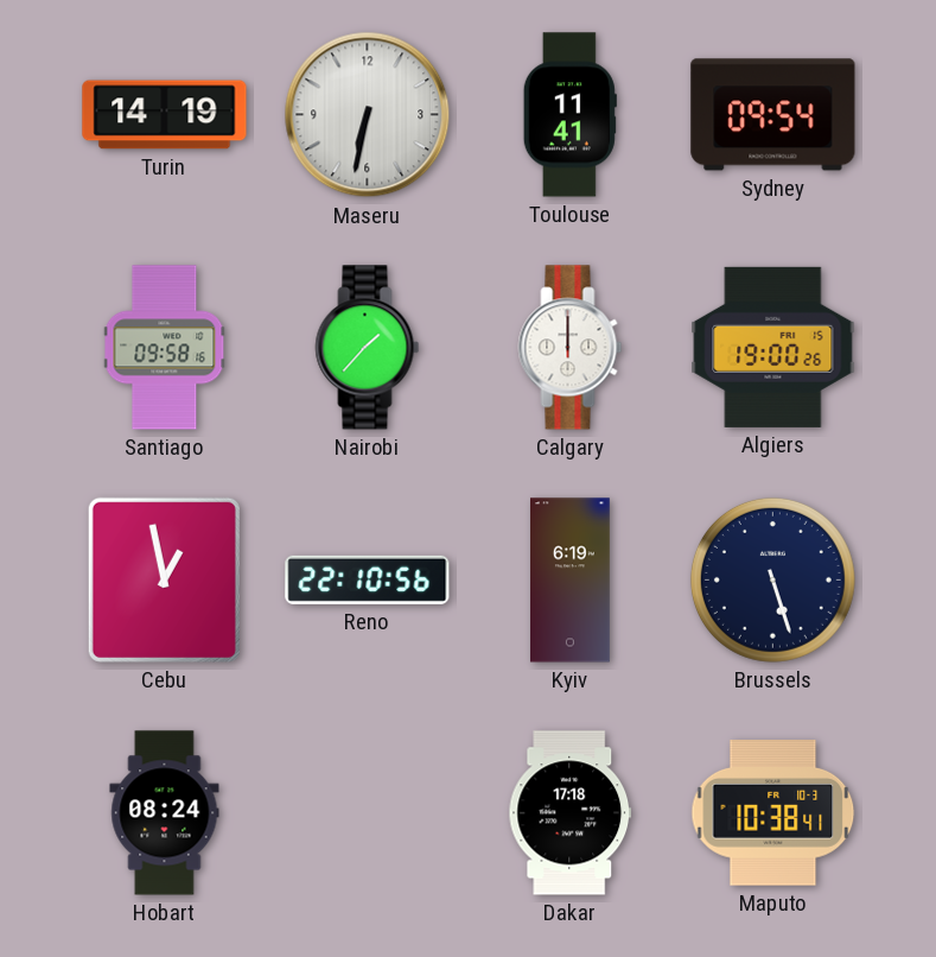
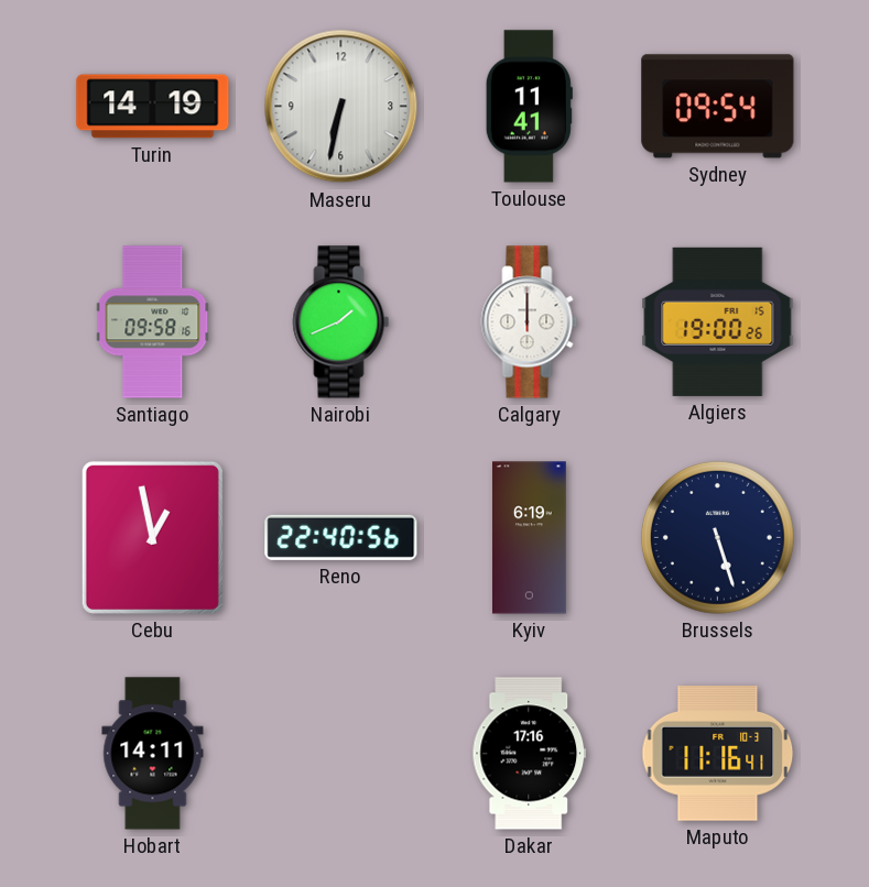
Nairobi: 1:37 -> 1:41
Reno: 22:10 -> 22:40
Hobart: 08:24 -> 14:11
Dakar: 17:18 -> 17:16
Maputo: 10:38 -> 11:16
